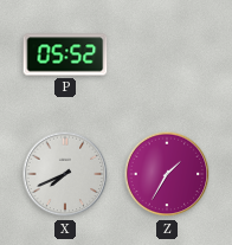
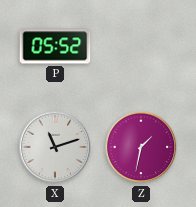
X: 7:41 -> 11:12
Z: 1:35 -> 1:32
